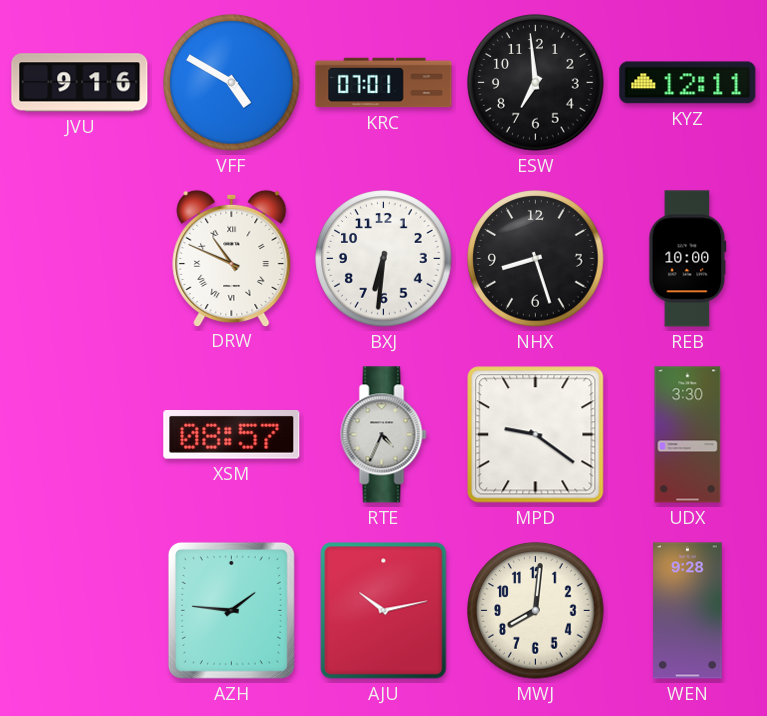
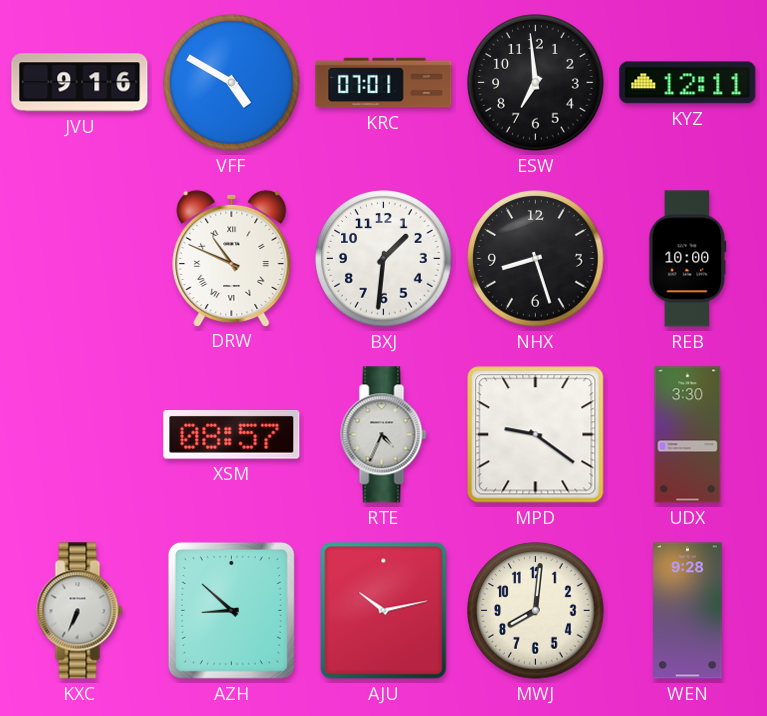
BXJ: 6:31 -> 1:31
KXC: none -> 6:34
AZH: 1:46 -> 8:52
